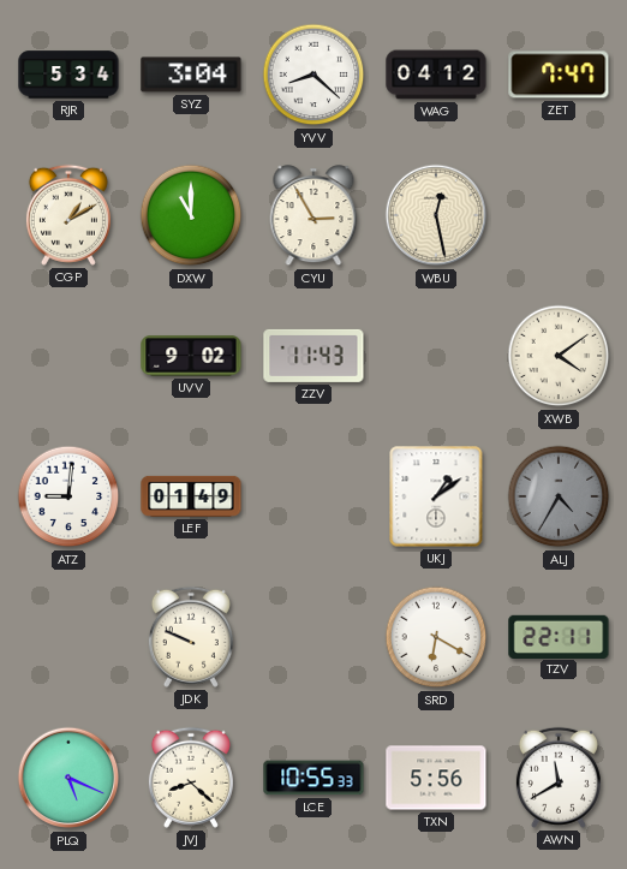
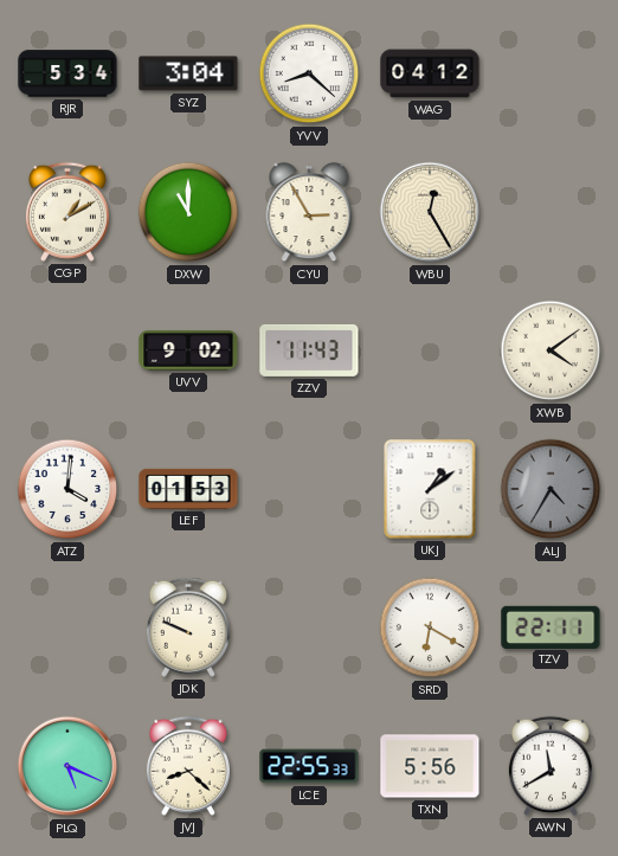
ZET: 7:47 -> none
WBU: 12:28 -> 12:25
ATZ: 9:01 -> 4:01
LEF: 01:49 -> 01:53
LCE: 10:55 -> 22:55
